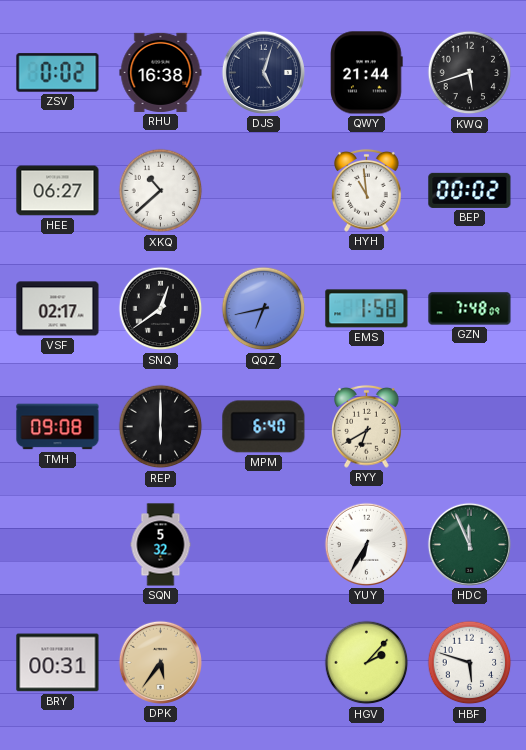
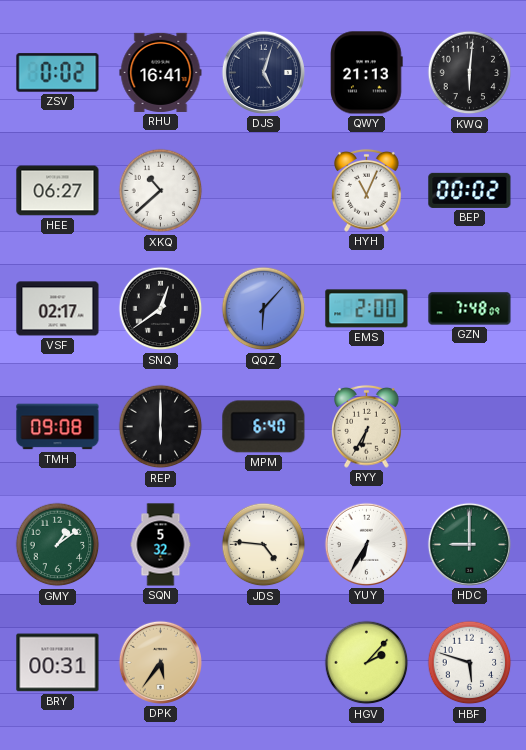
RHU: 16:38 -> 16:41
QWY: 21:44 -> 21:13
KWQ: 5:42 -> 6:01
HYH: 10:59 -> 11:04
QQZ: 6:43 -> 6:07
EMS: 1:58 -> 2:00
RYY: 6:40 -> 6:35
GMY: none -> 1:09
JDS: none -> 4:46
HDC: 11:56 -> 9:00
